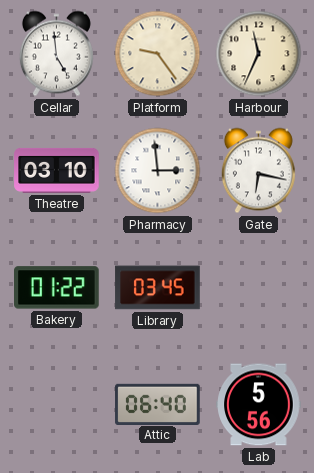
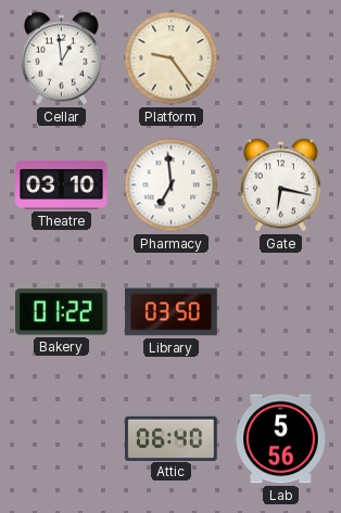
Cellar: 4:59 -> 12:59
Harbour: 11:34 -> none
Pharmacy: 2:59 -> 6:59
Library: 03:45 -> 03:50
